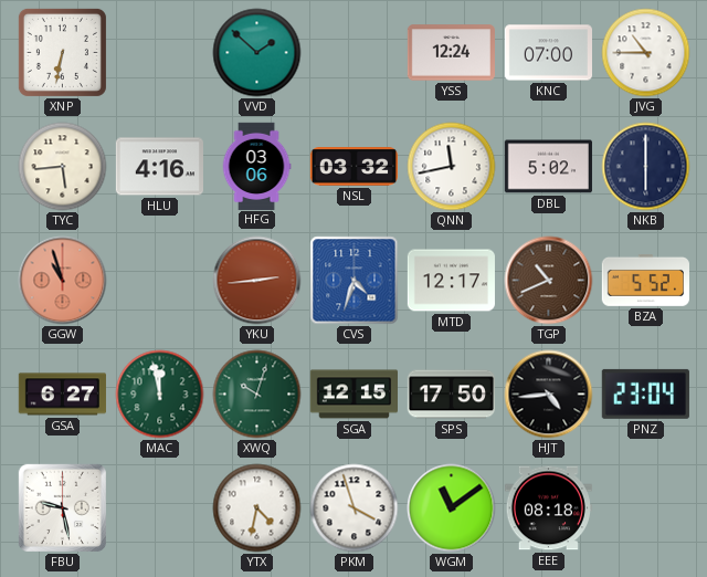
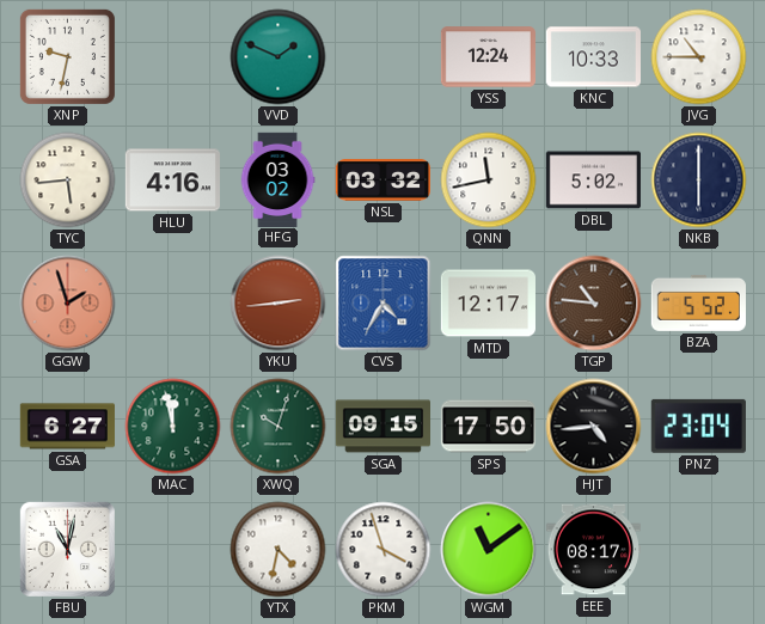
XNP: 6:32 -> 9:32
VVD: 1:52 -> 1:49
KNC: 07:00 -> 10:33
HFG: 03:06 -> 03:02
GGW: 10:57 -> 1:57
CVS: 4:33 -> 4:35
TGP: 10:41 -> 10:46
SGA: 12:15 -> 09:15
FBU: 9:28 -> 11:02
EEE: 08:18 -> 08:17
